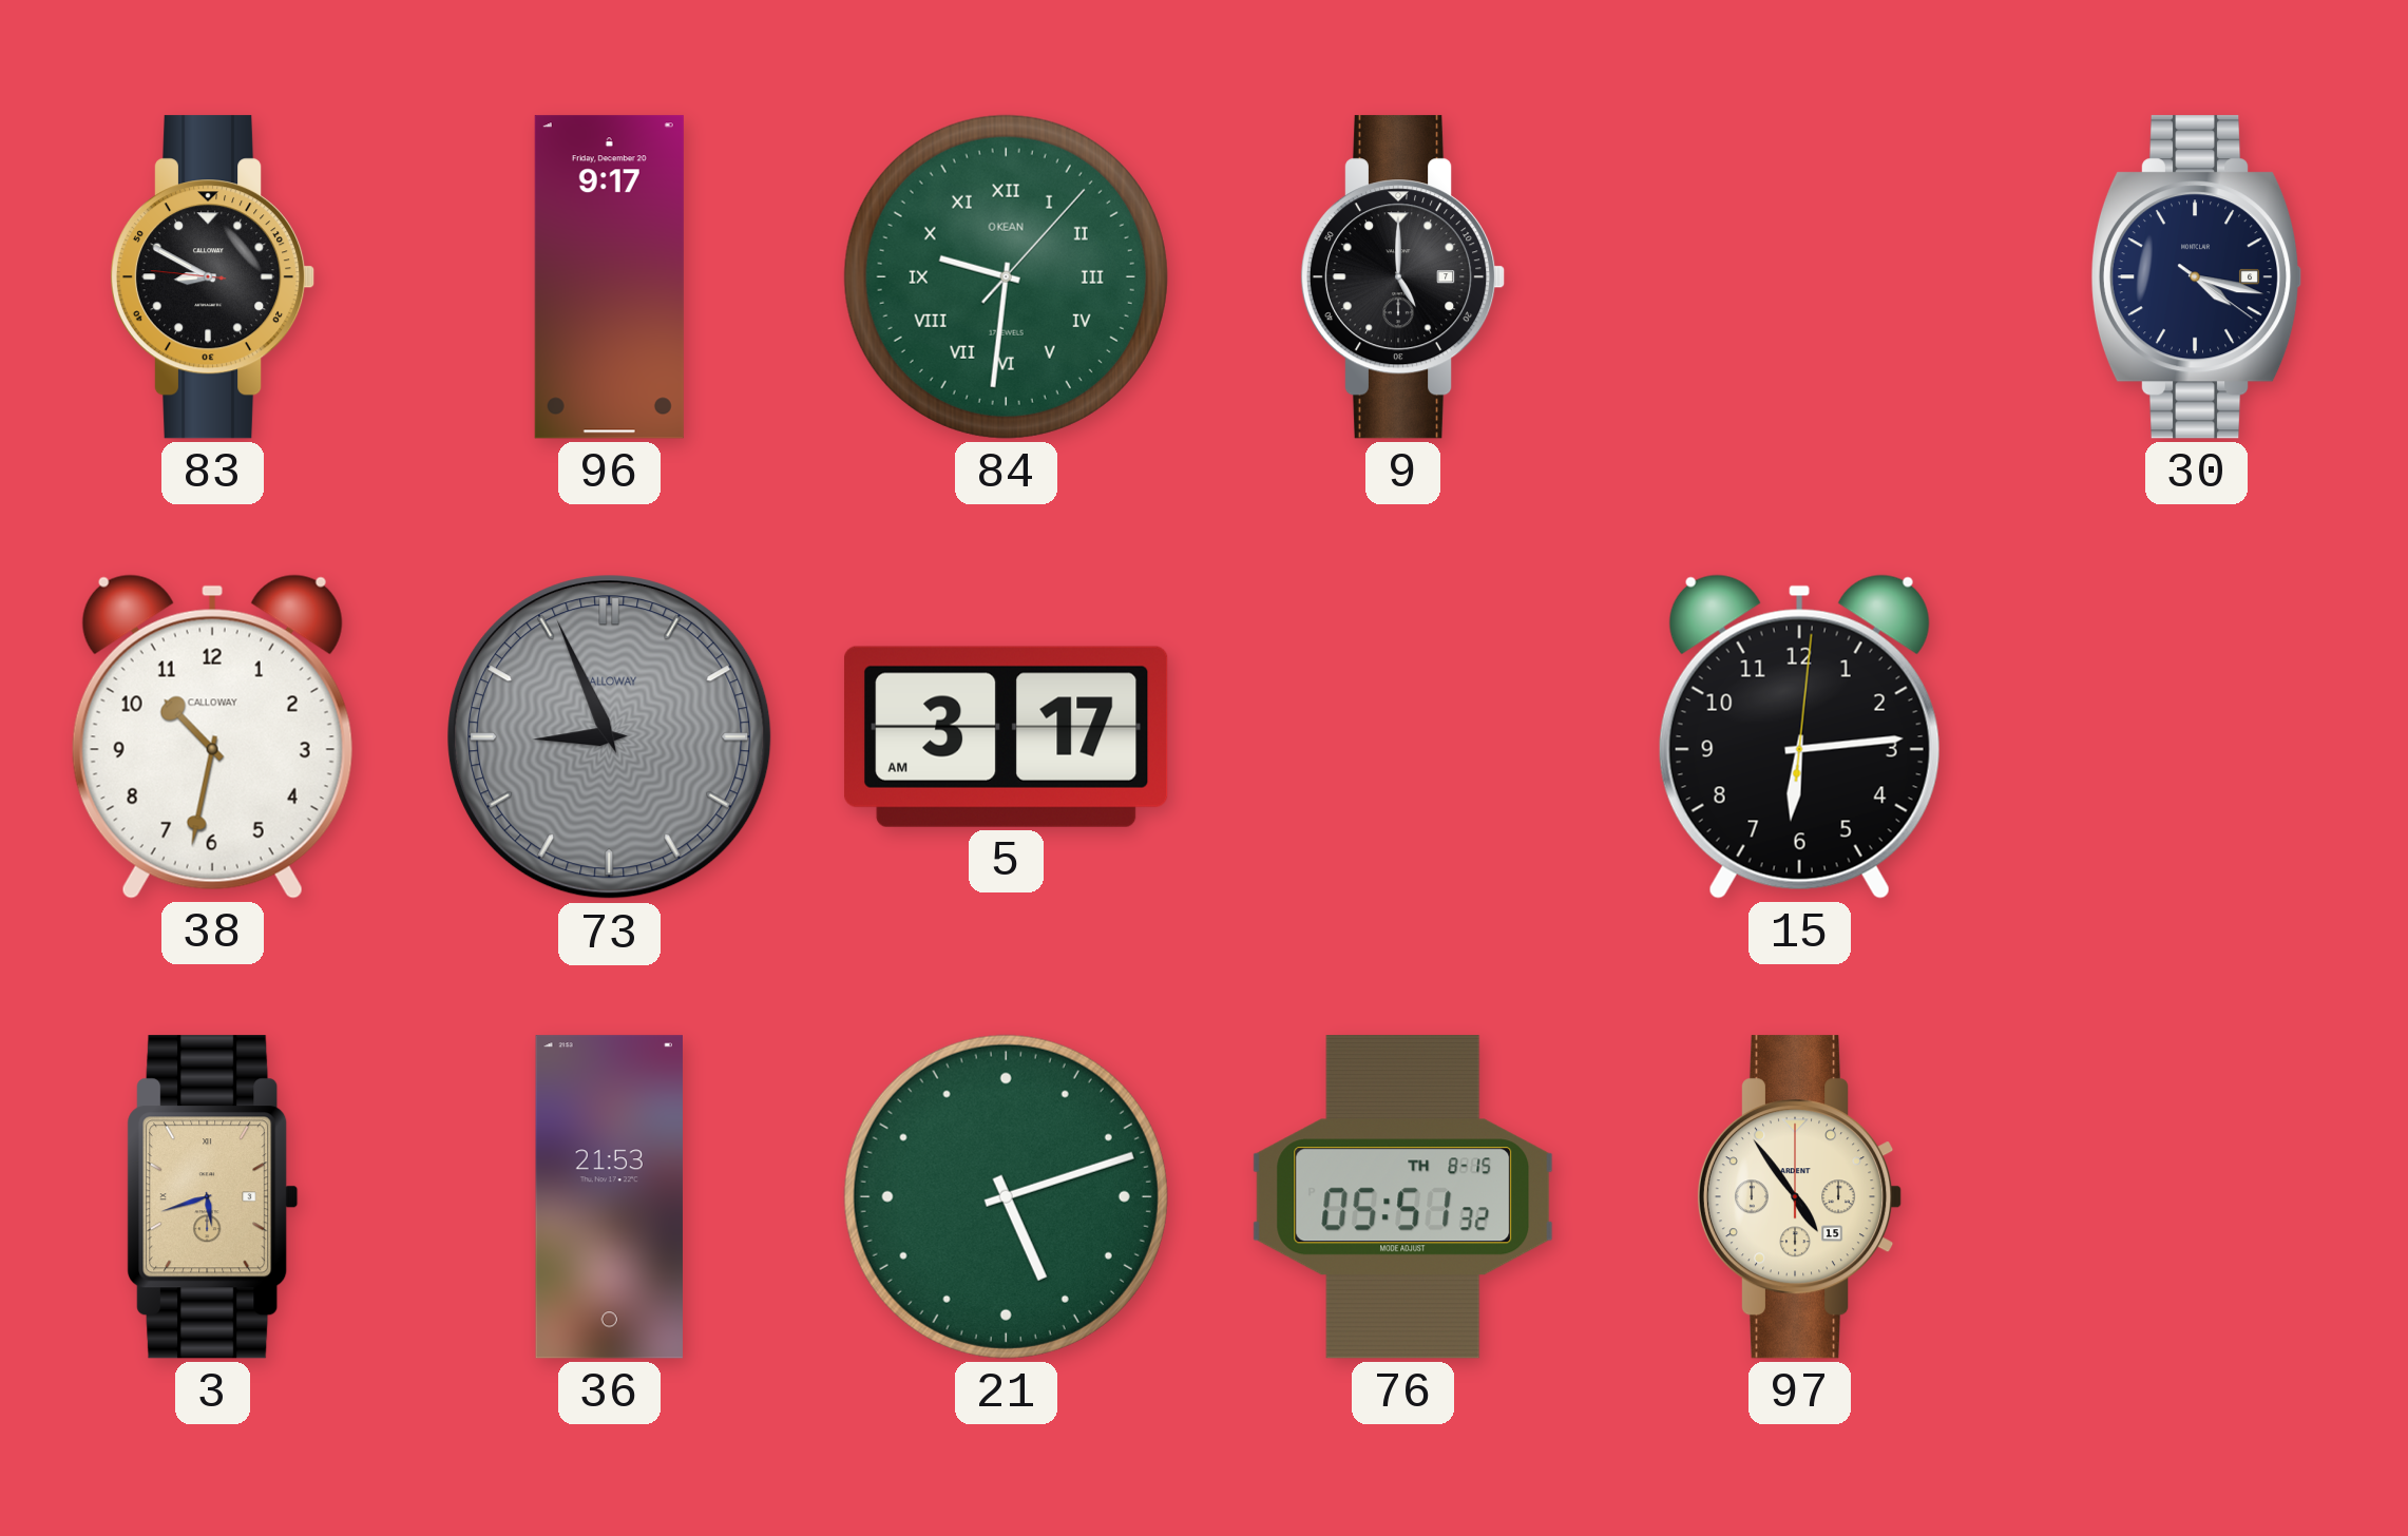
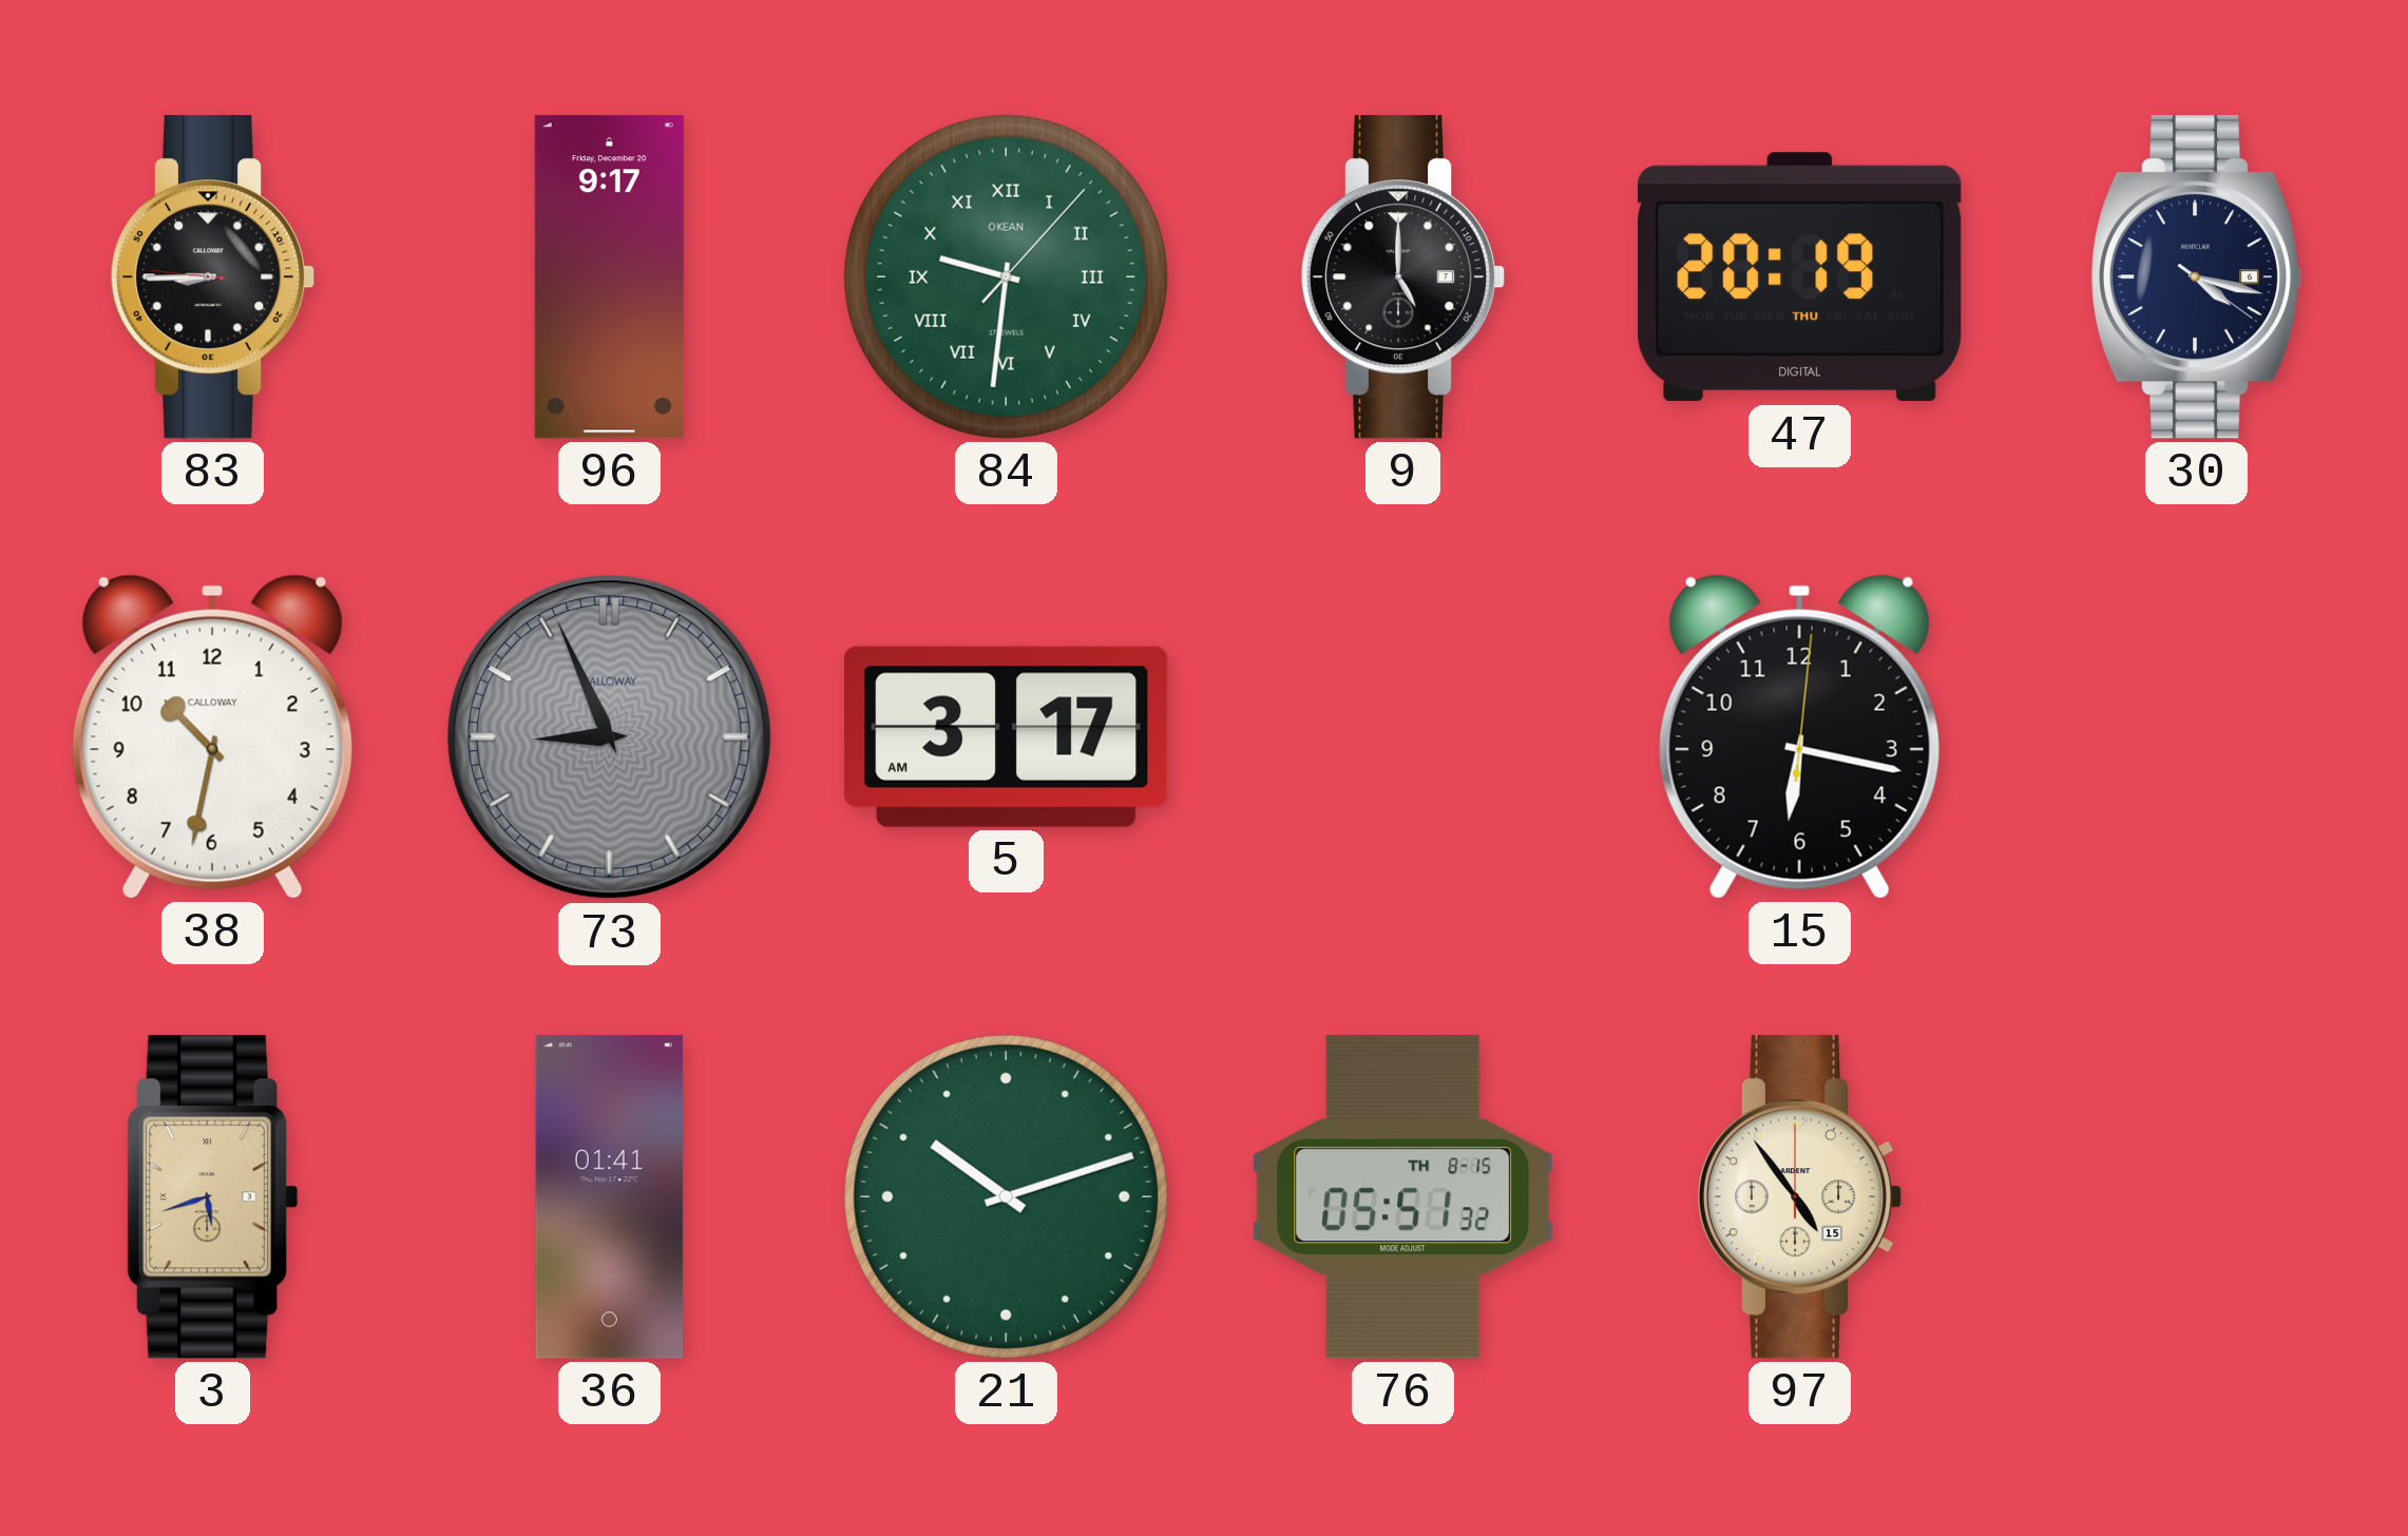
83: 8:49 -> 8:44
47: none -> 20:19
15: 6:14 -> 6:17
36: 21:53 -> 01:41
21: 5:12 -> 10:12
